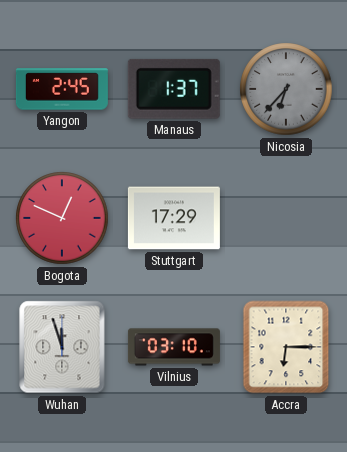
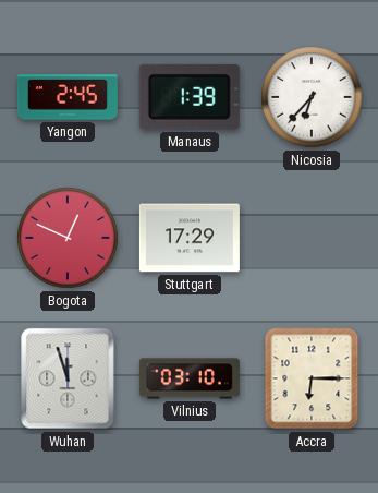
Manaus: 1:37 -> 1:39
Nicosia dial: grey -> white
